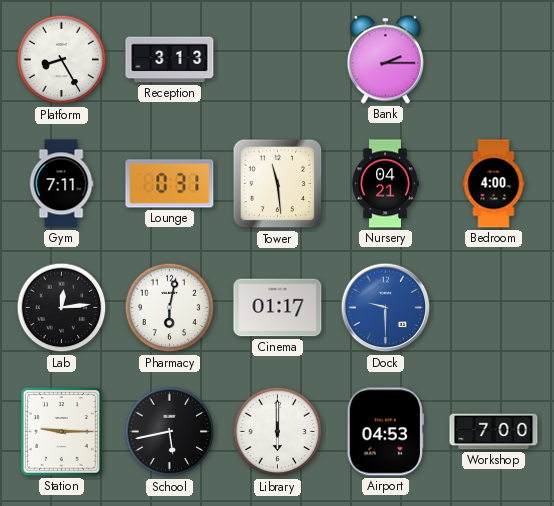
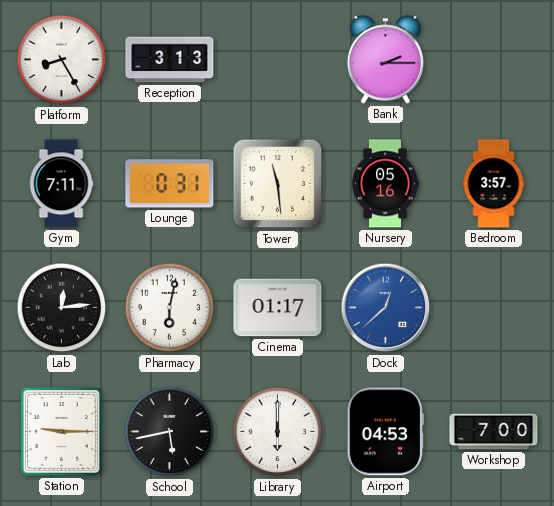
Nursery: 04:21 -> 05:16
Bedroom: 4:00 -> 3:57
Dock: 9:30 -> 12:38
